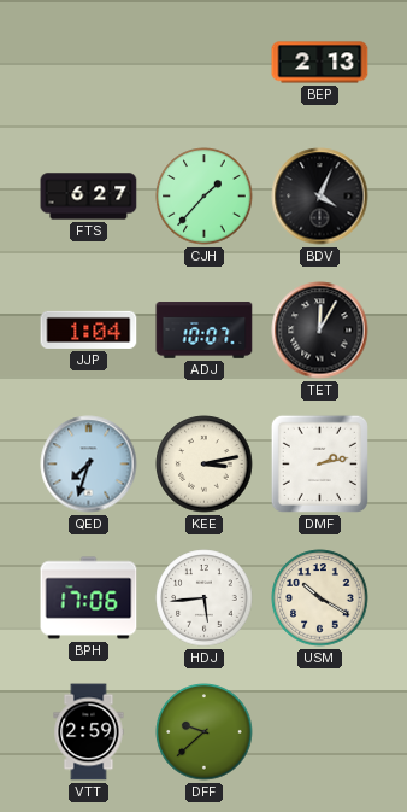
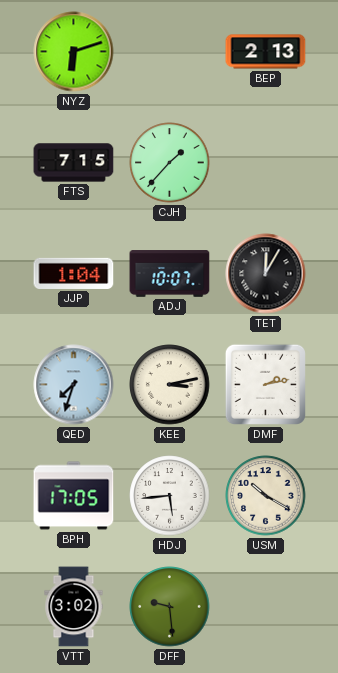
NYZ: none -> 6:12
FTS: 6:27 -> 7:15
BDV: 4:04 -> none
BPH: 17:06 -> 17:05
VTT: 2:59 -> 3:02
DFF: 9:38 -> 9:29
